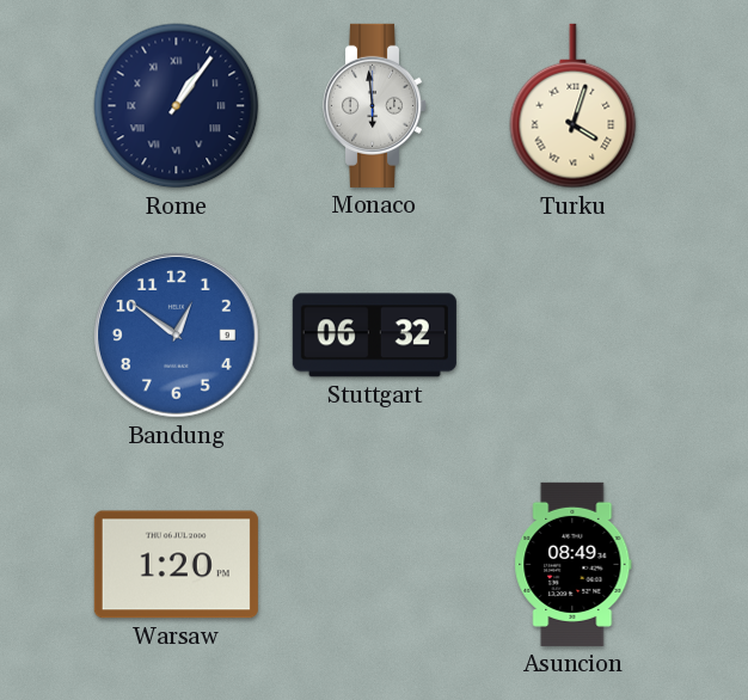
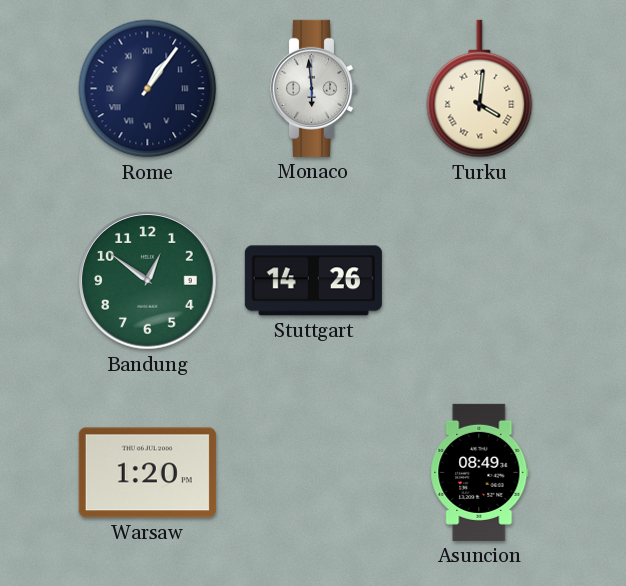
Turku: 4:03 -> 4:01
Bandung dial: blue -> green
Stuttgart: 06:32 -> 14:26
